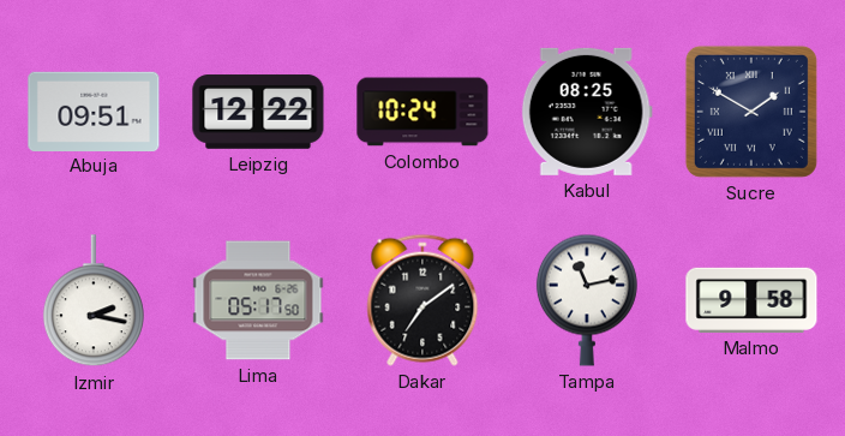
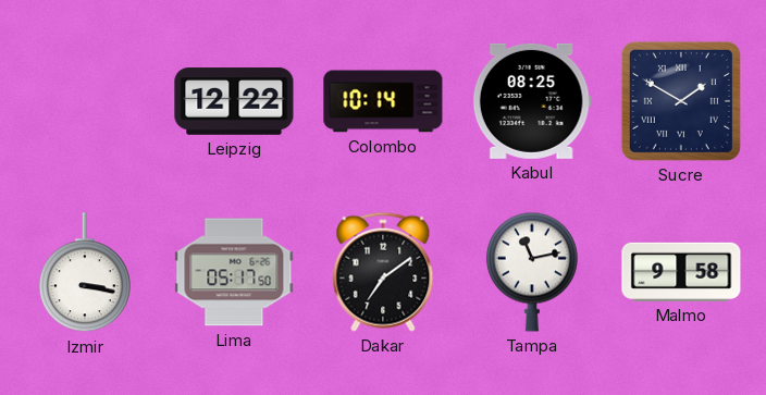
Abuja: 09:51 -> none
Colombo: 10:24 -> 10:14
Izmir: 2:17 -> 3:17
